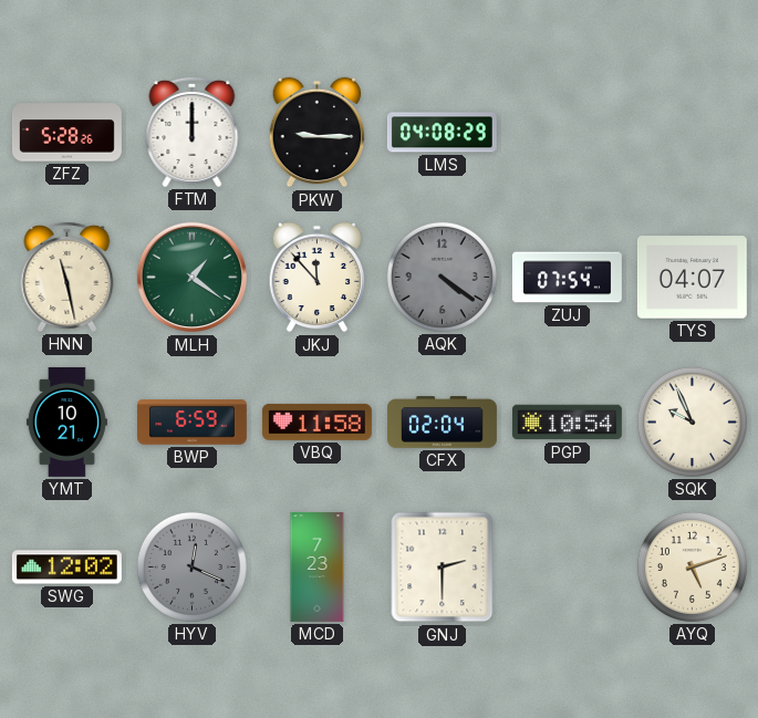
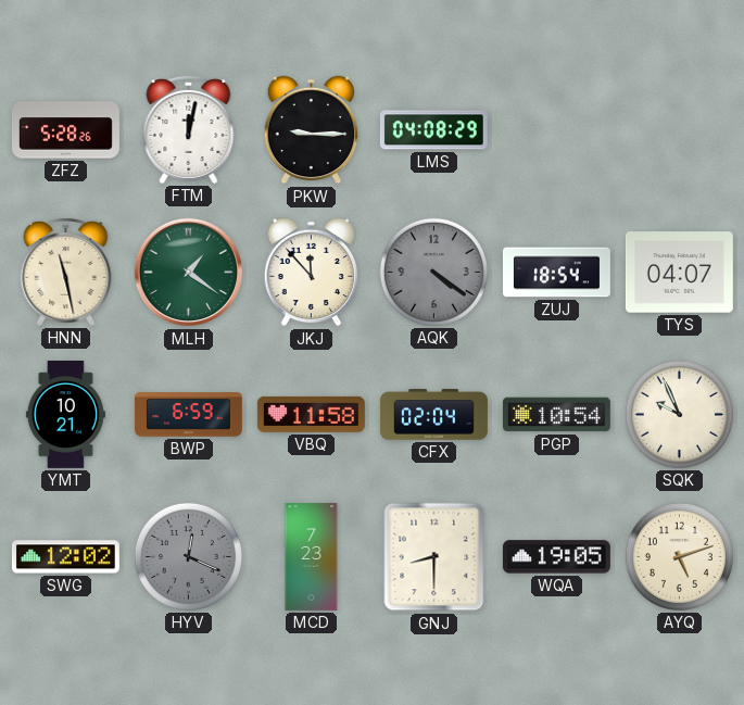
FTM: 12:00 -> 12:02
ZUJ: 07:54 -> 18:54
GNJ: 2:30 -> 8:30
WQA: none -> 19:05
